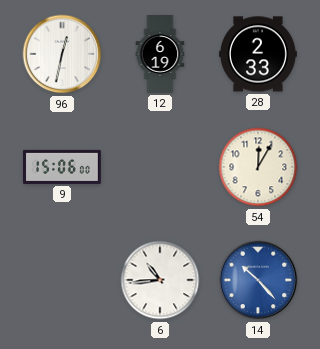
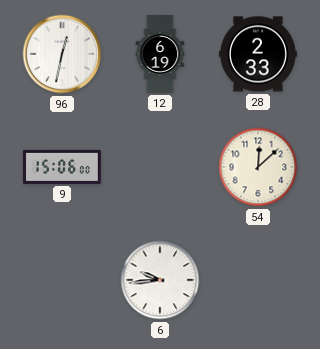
54: 12:05 -> 12:08
6: 10:44 -> 9:44
14: 10:23 -> none
